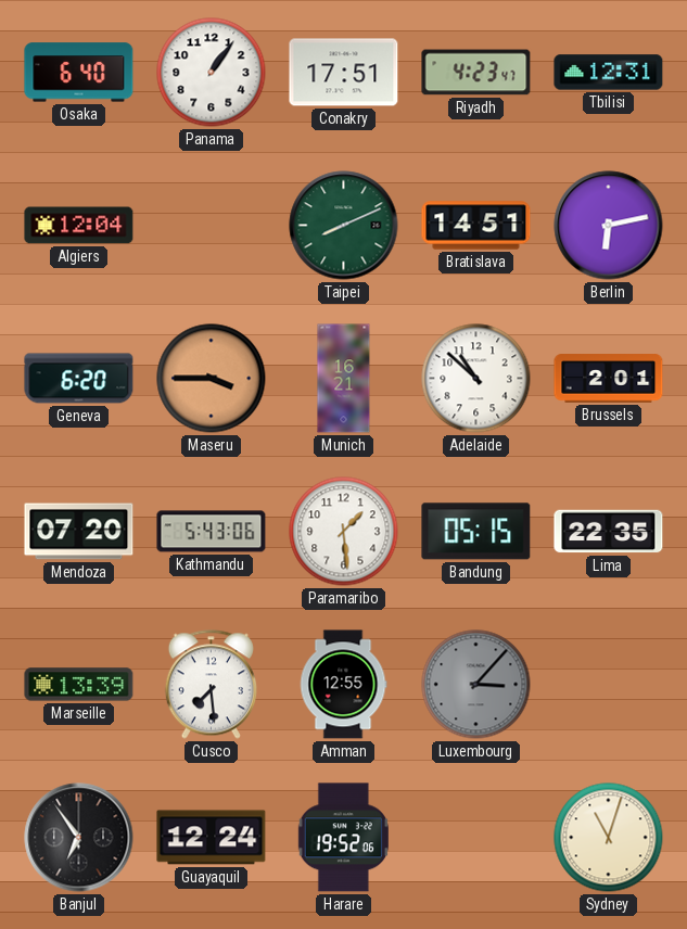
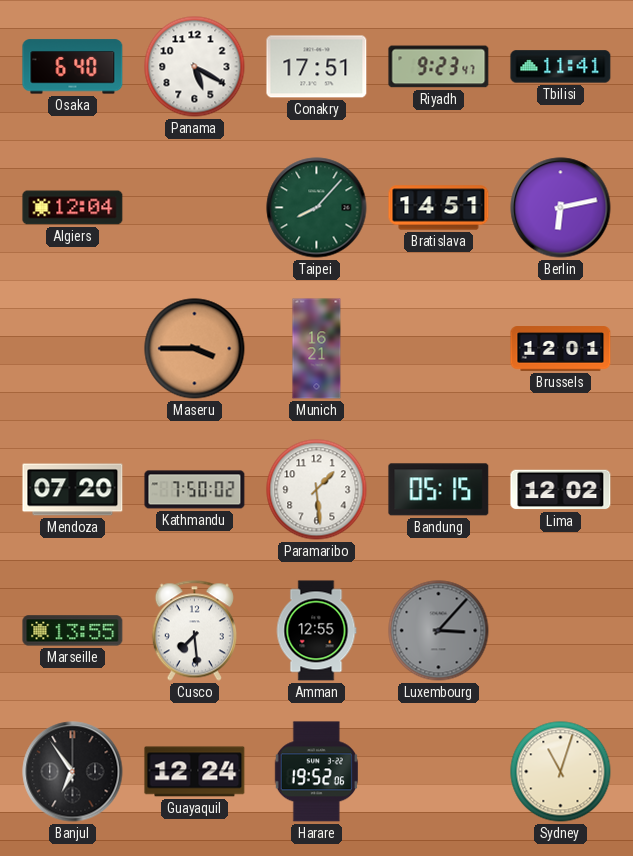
Panama: 1:06 -> 5:20
Riyadh: 4:23 -> 9:23
Tbilisi: 12:31 -> 11:41
Taipei: 8:11 -> 8:07
Geneva: 6:20 -> none
Adelaide: 10:52 -> none
Brussels: 2:01 -> 12:01
Kathmandu: 5:43 -> 7:50
Lima: 22:35 -> 12:02
Marseille: 13:39 -> 13:55
